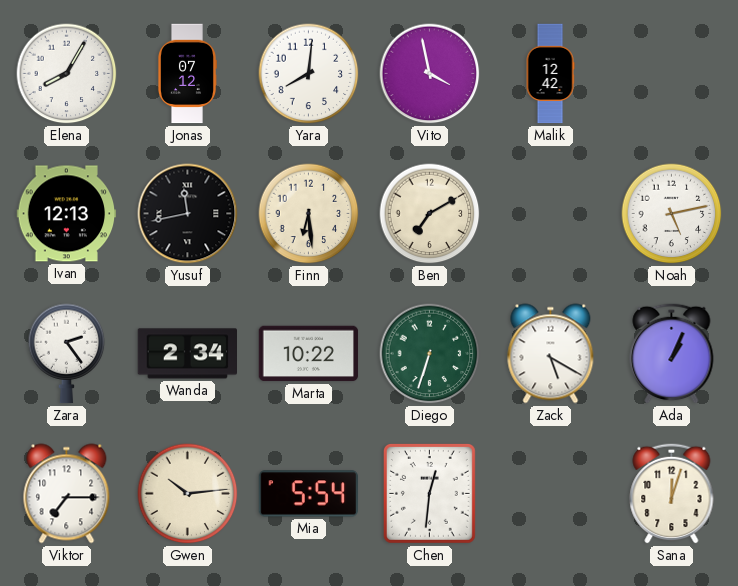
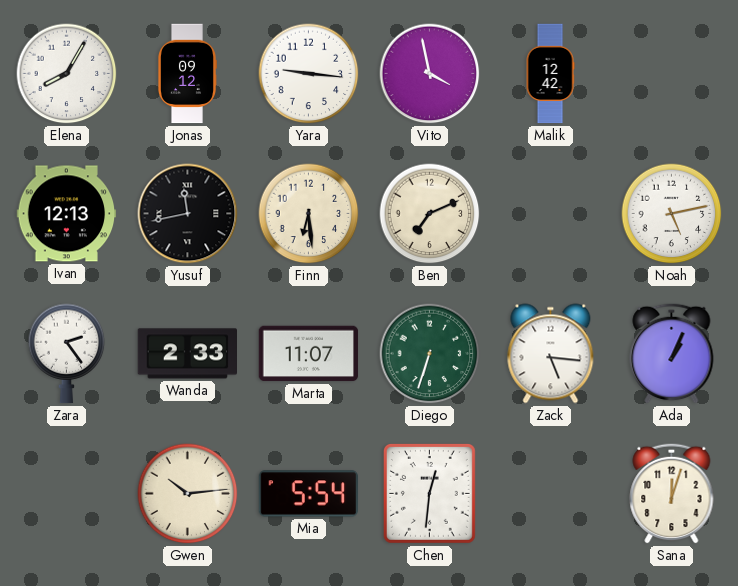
Jonas: 07:12 -> 09:12
Yara: 8:01 -> 9:16
Ben: 7:10 -> 7:11
Wanda: 2:34 -> 2:33
Marta: 10:22 -> 11:07
Zack: 5:20 -> 5:16
Viktor: 7:15 -> none
